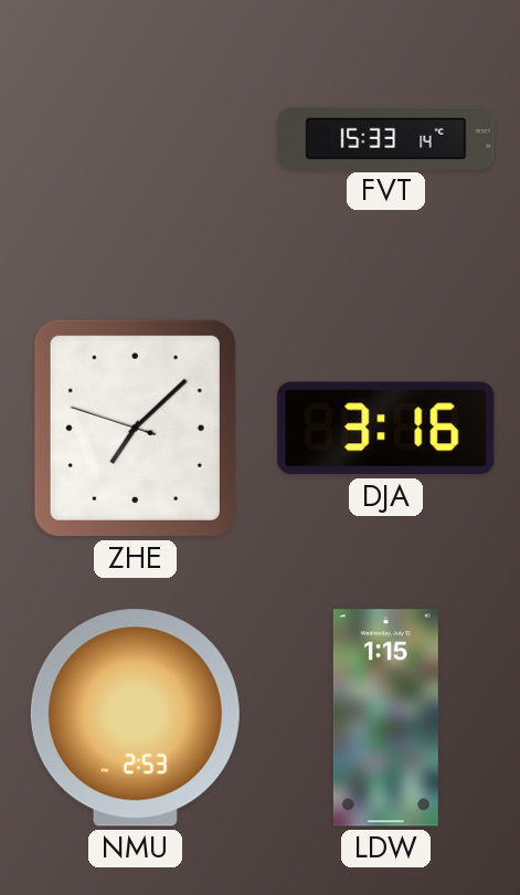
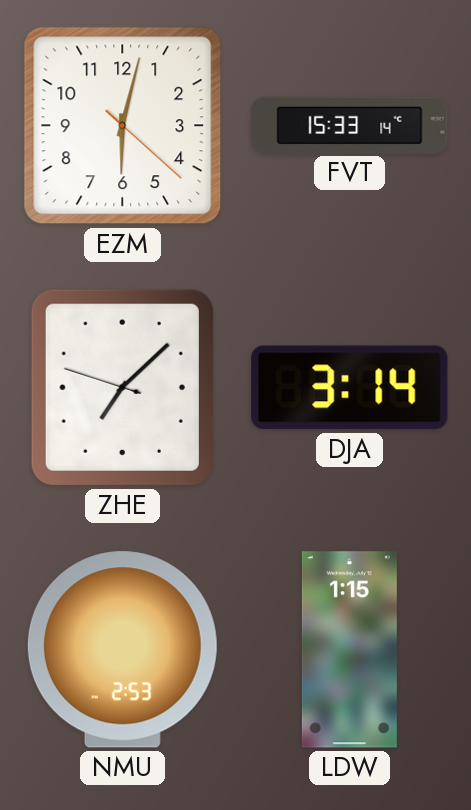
EZM: none -> 6:02
DJA: 3:16 -> 3:14
